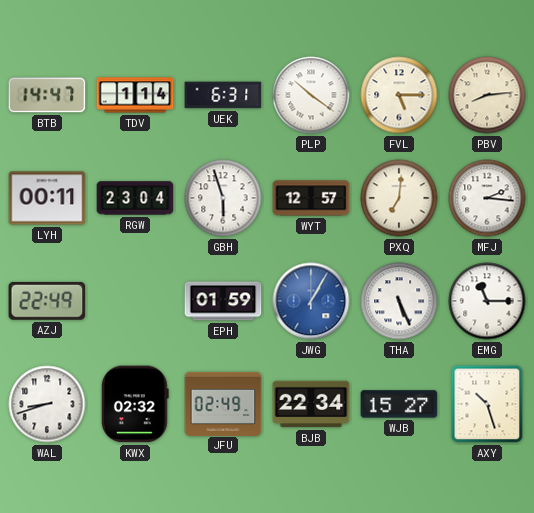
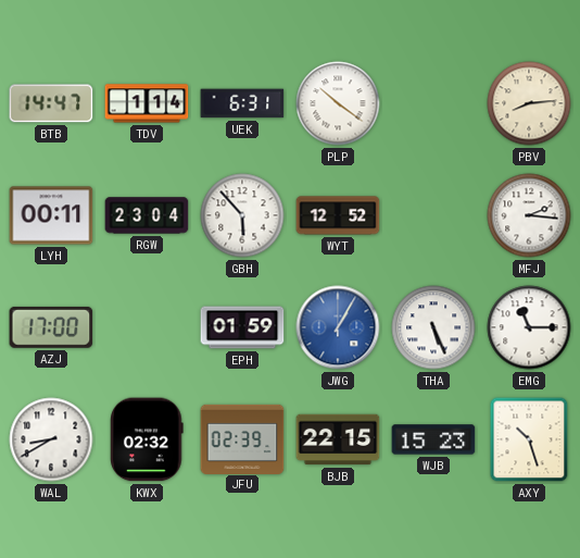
FVL: 5:15 -> none
GBH: 5:57 -> 5:53
WYT: 12:57 -> 12:52
PXQ: 7:01 -> none
AZJ: 22:49 -> 17:00
WAL: 8:42 -> 8:40
JFU: 02:49 -> 02:39
BJB: 22:34 -> 22:15
WJB: 15:27 -> 15:23
